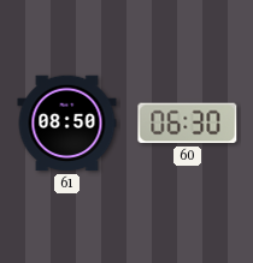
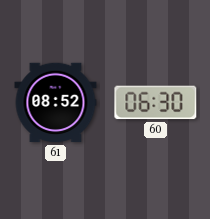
61: 08:50 -> 08:52
